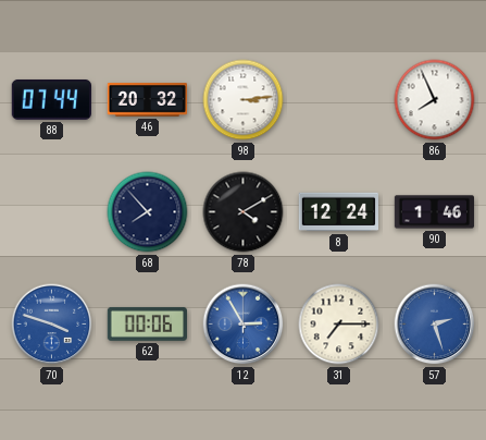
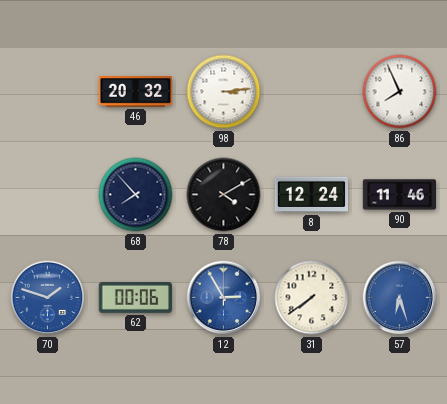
88: 07:44 -> none
90: 1:46 -> 11:46
70: 3:48 -> 1:48
31: 7:15 -> 7:39
57: 2:27 -> 6:27
